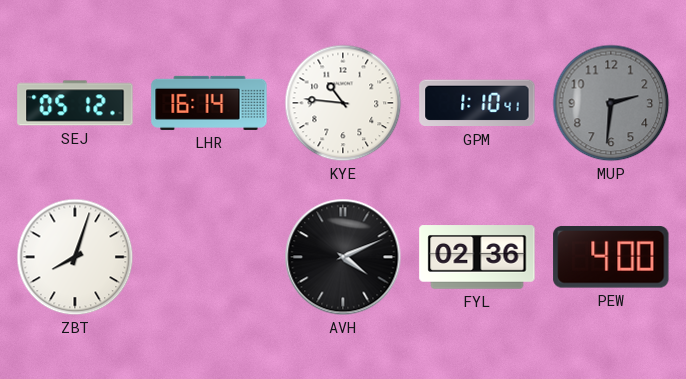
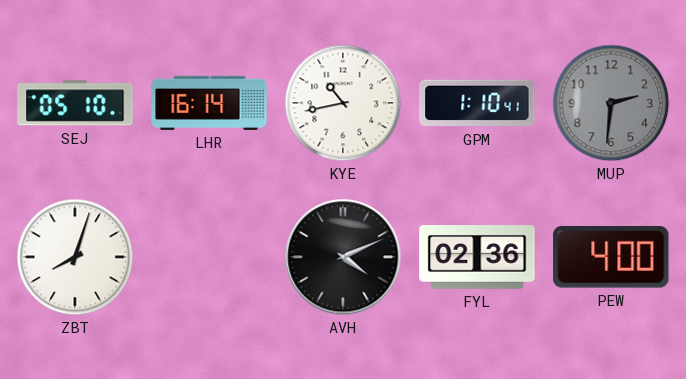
SEJ: 05:12 -> 05:10
KYE: 10:46 -> 10:43
